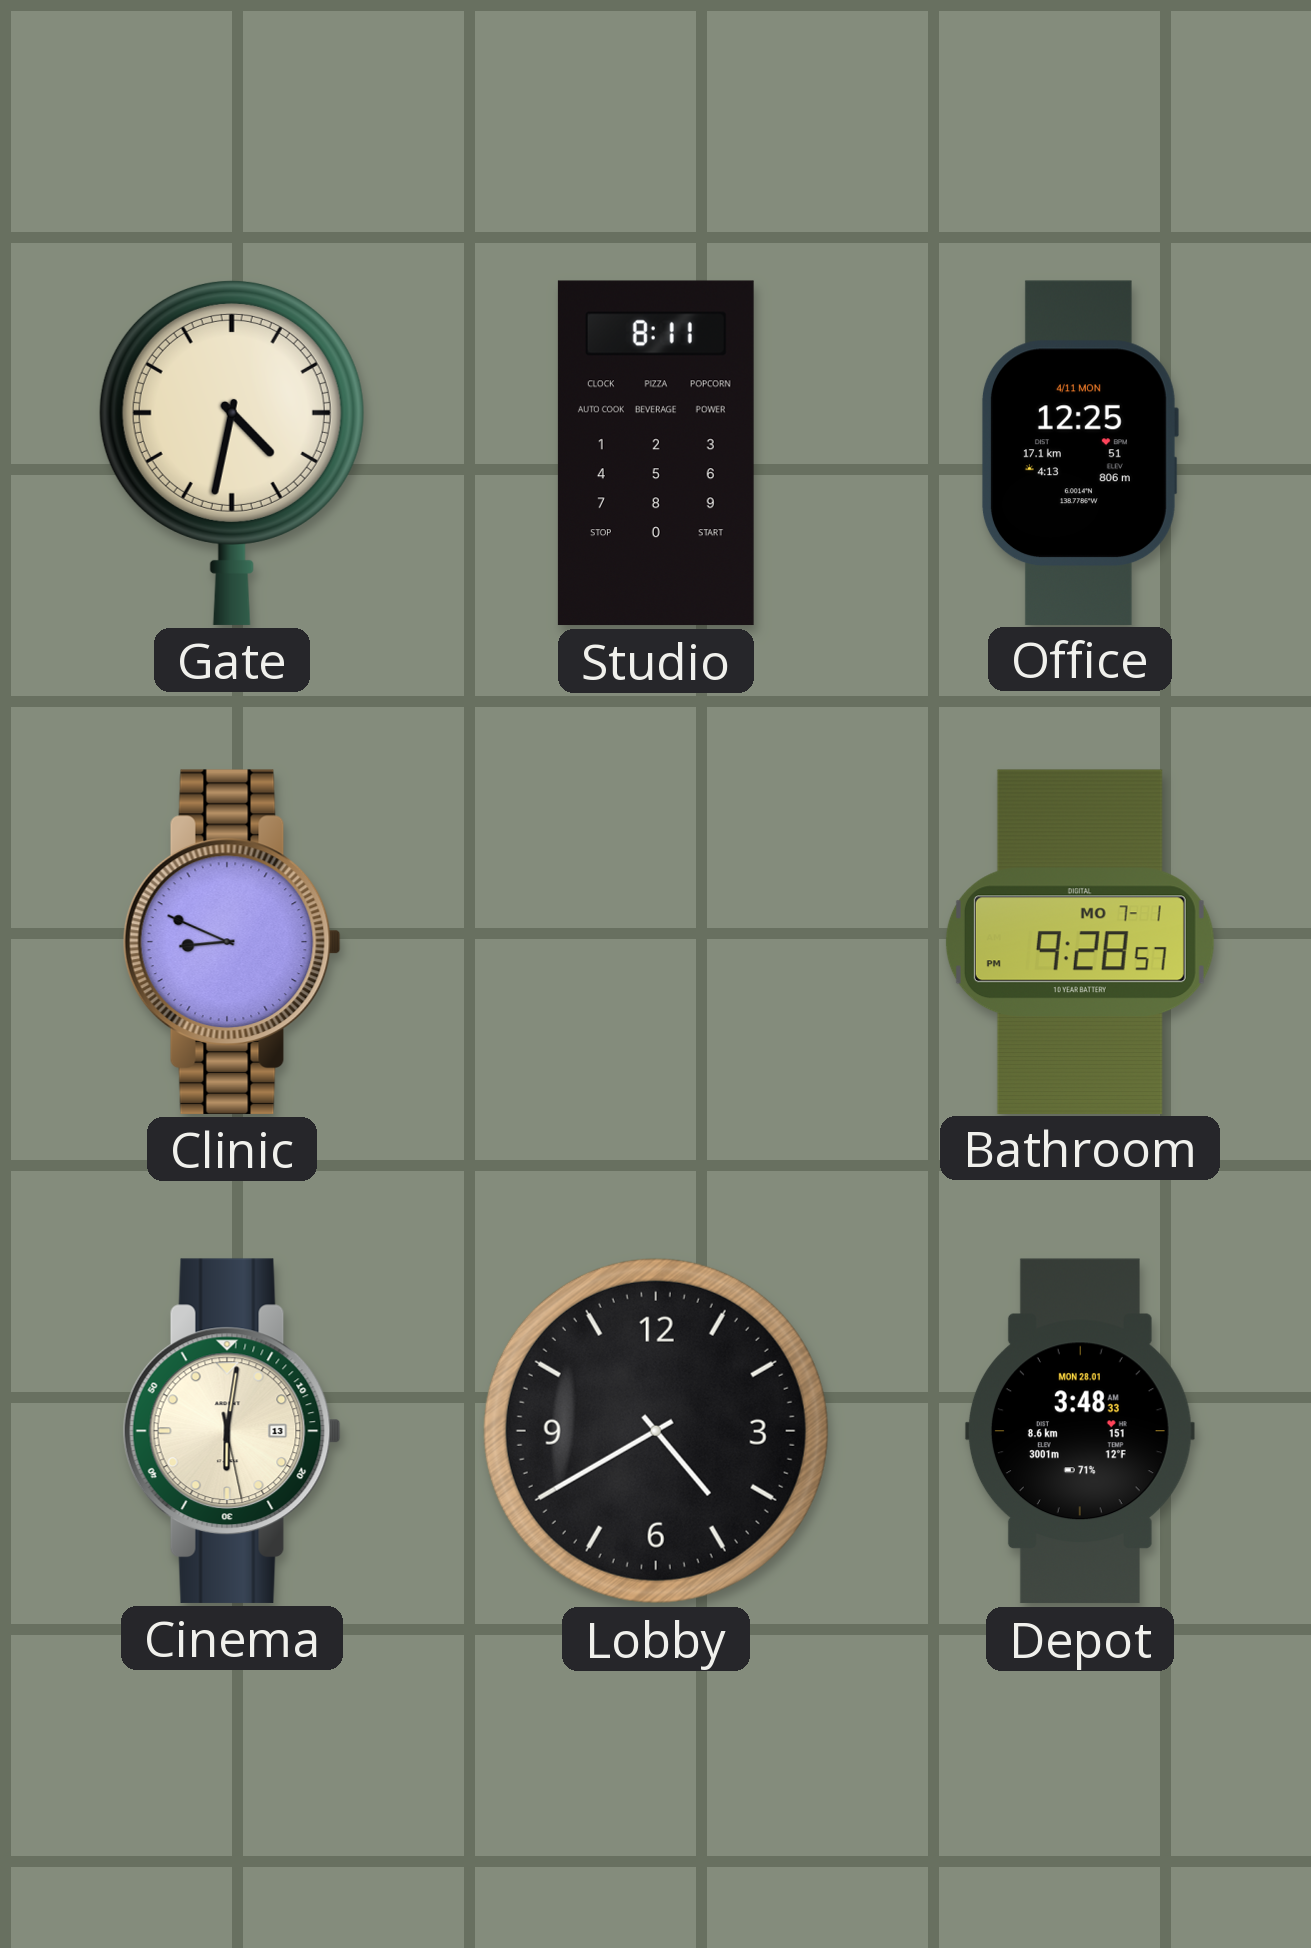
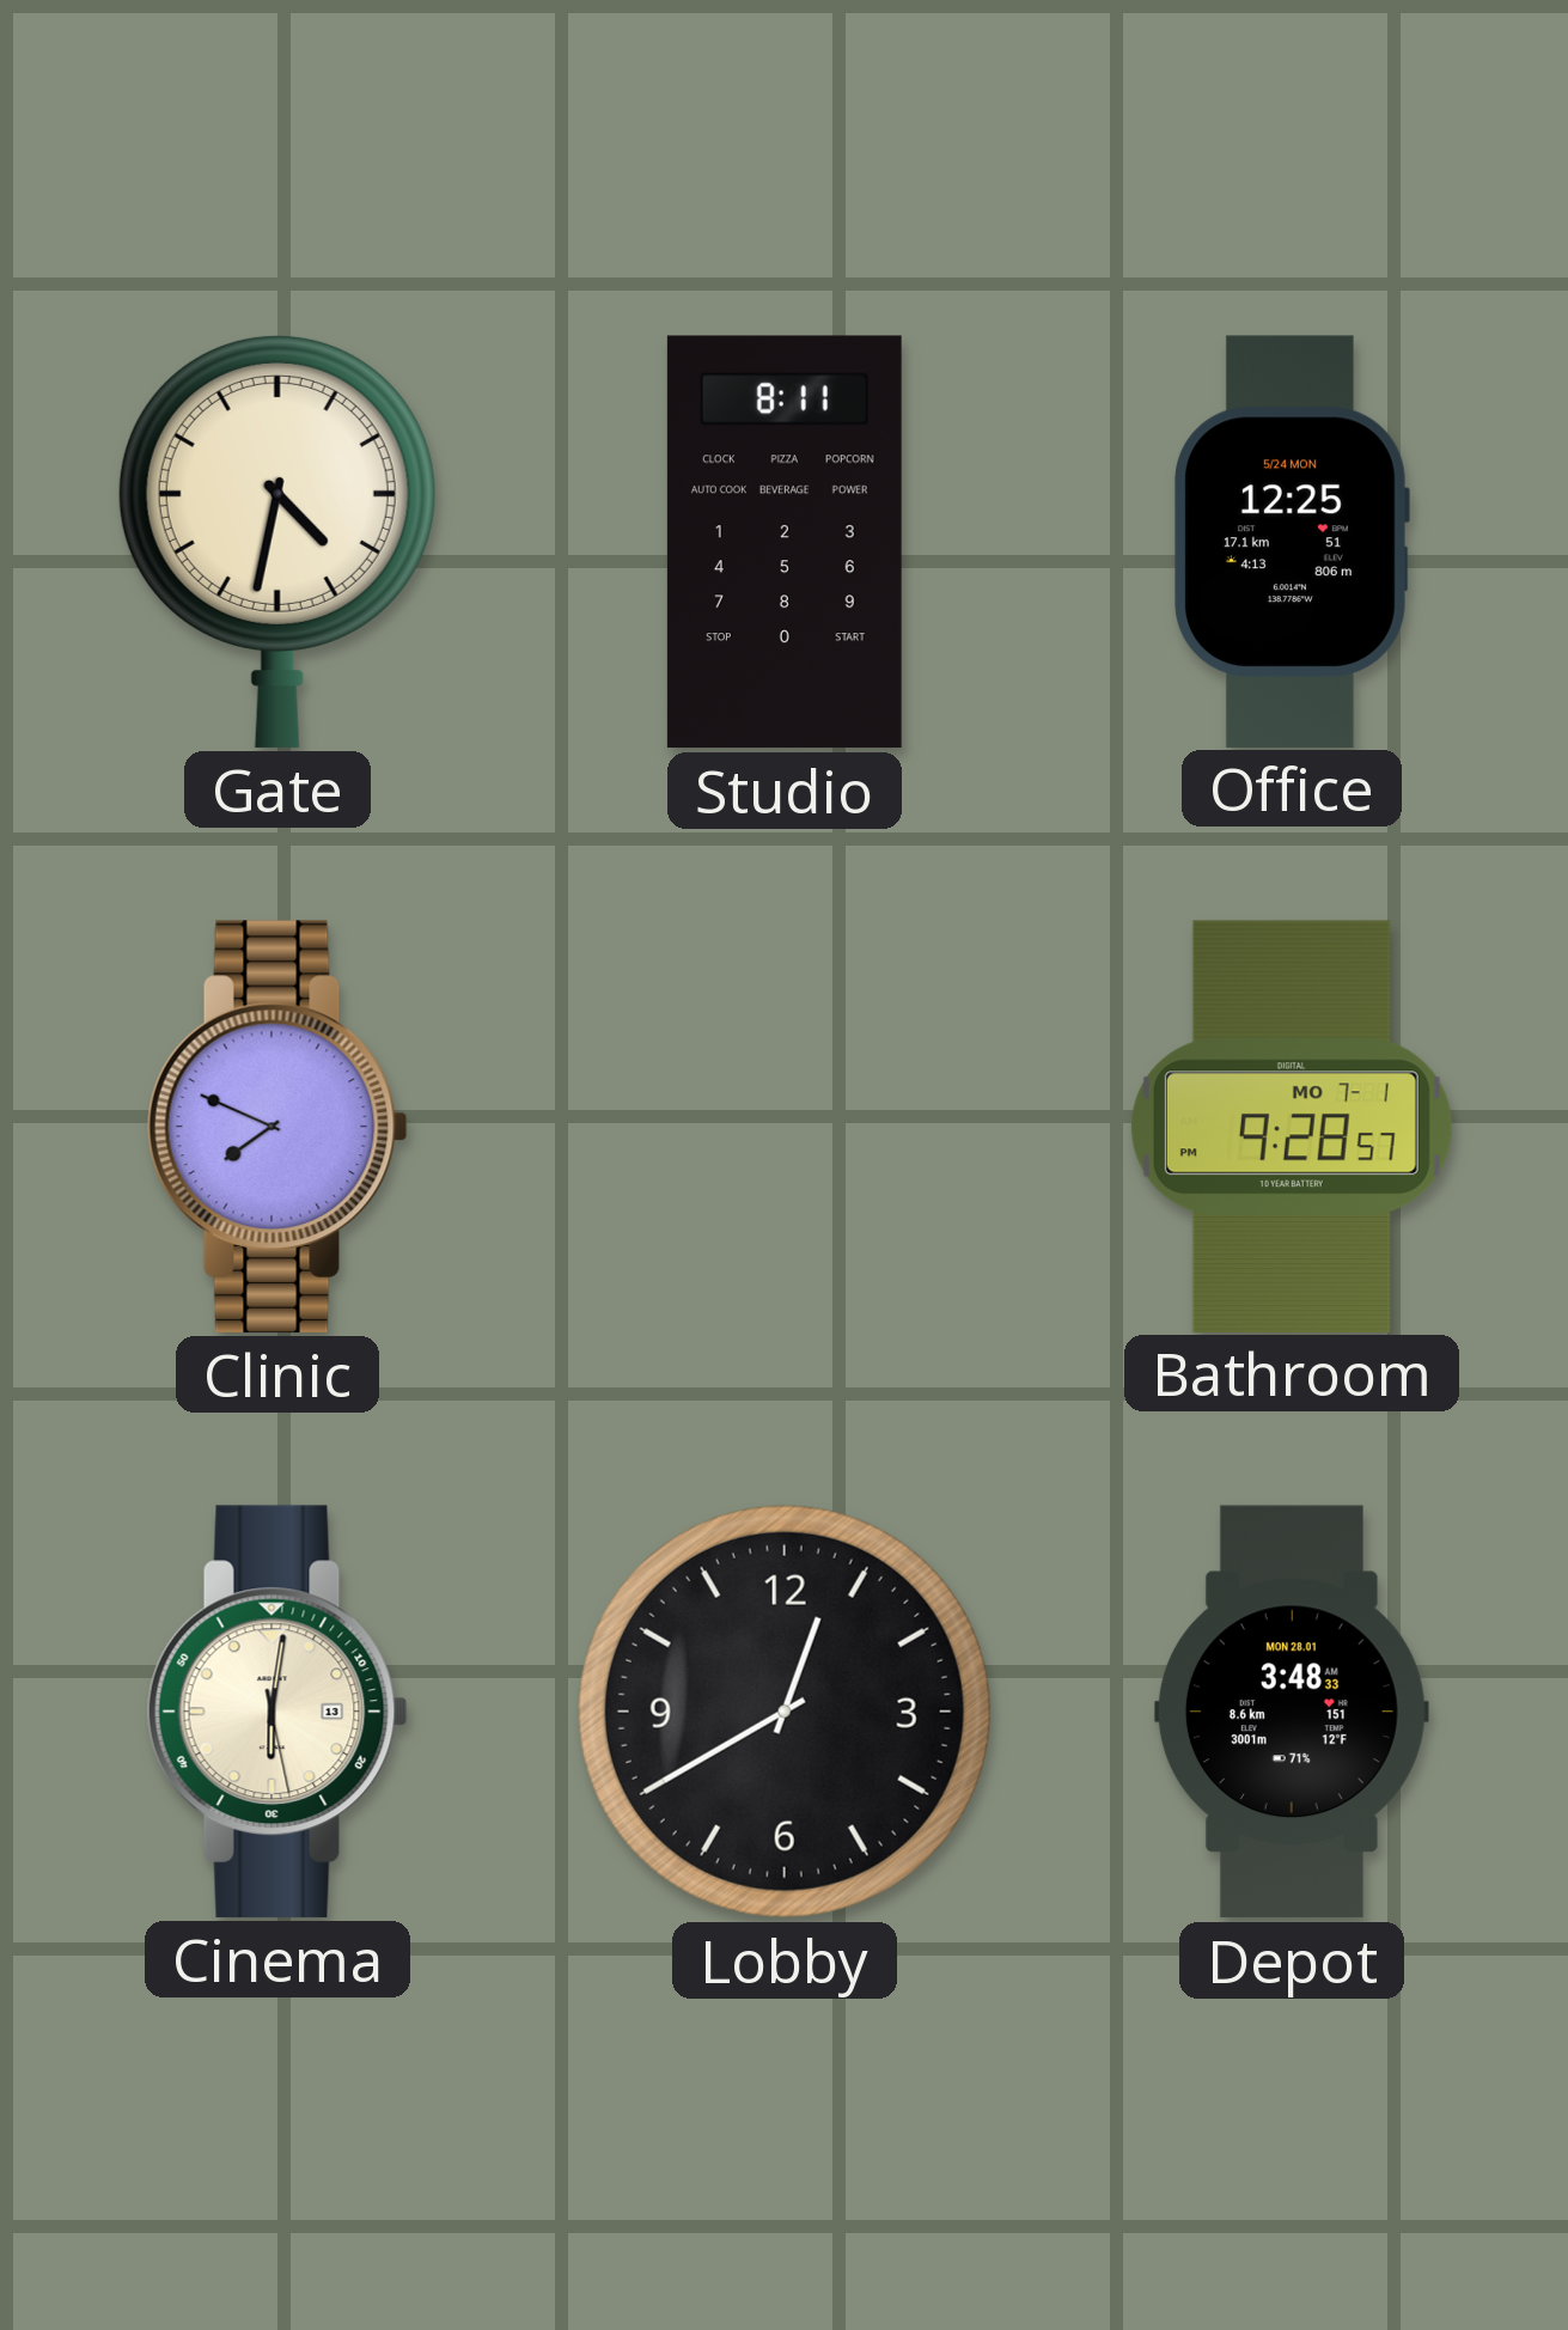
Office date: 4/11 MON -> 5/24 MON
Clinic: 8:49 -> 7:49
Lobby: 4:40 -> 12:40
